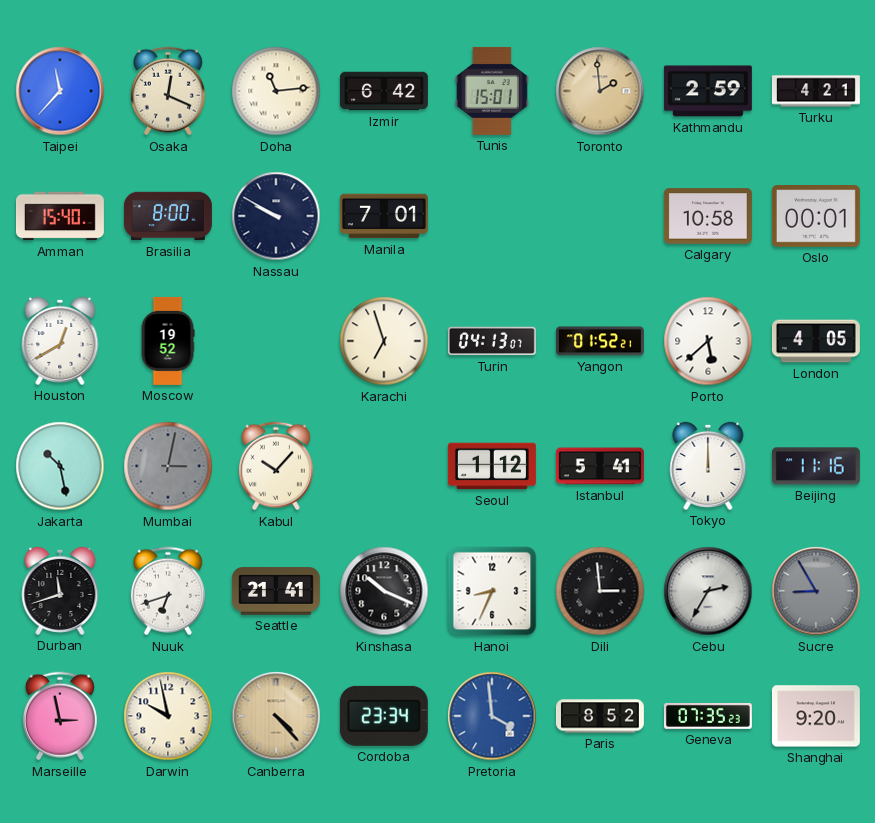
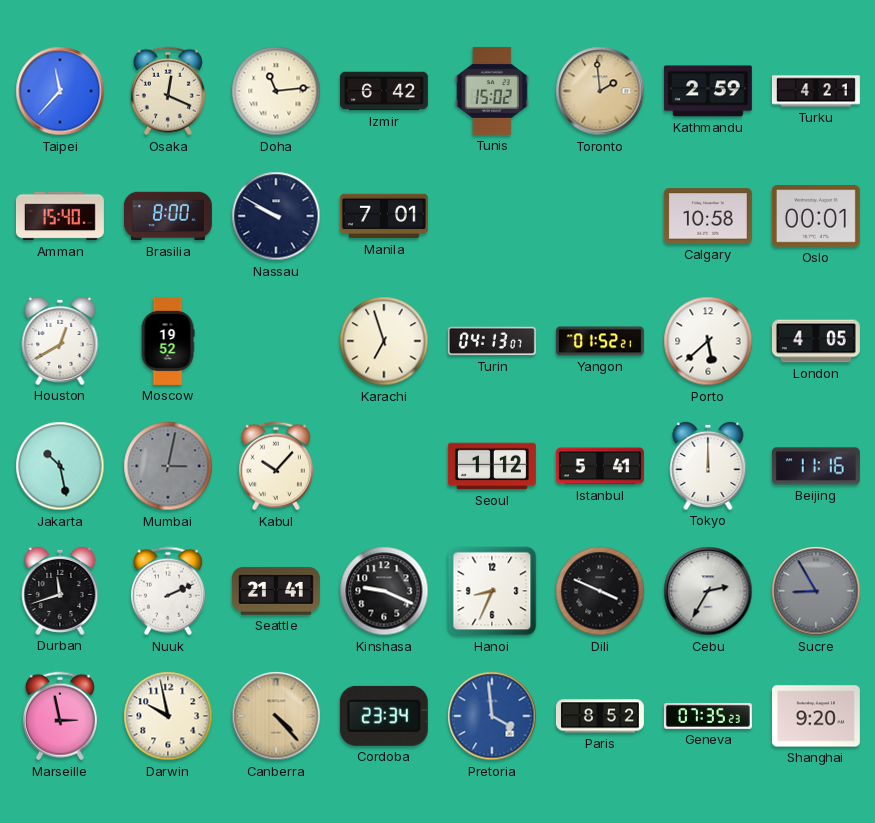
Tunis: 15:01 -> 15:02
Nuuk: 6:42 -> 2:11
Kinshasa: 10:19 -> 9:19
Dili: 2:59 -> 3:49
